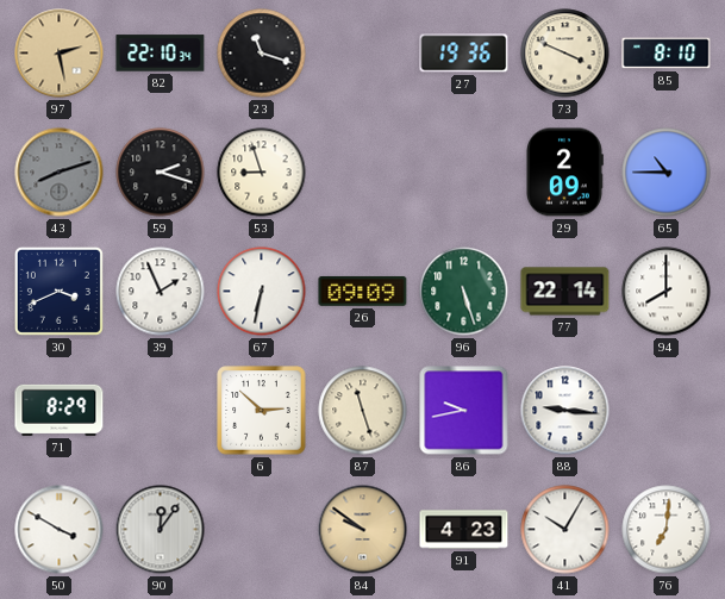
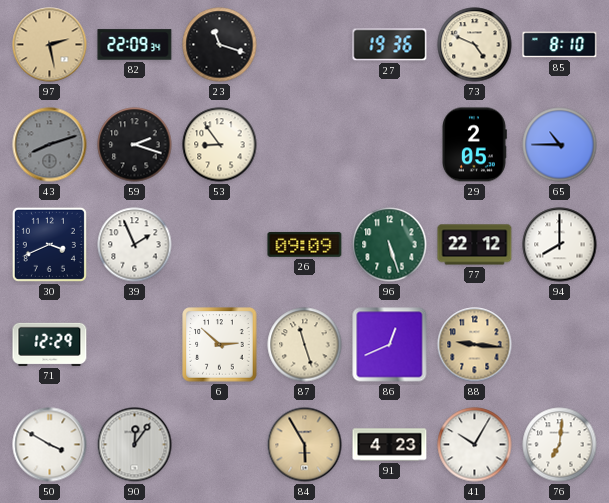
82: 22:10 -> 22:09
73: 3:49 -> 4:49
53: 8:57 -> 8:54
29: 2:09 -> 2:05
67: 6:32 -> none
77: 22:14 -> 22:12
71: 8:29 -> 12:29
86: 9:43 -> 12:41
88 dial: white -> champagne
84: 9:51 -> 5:55
